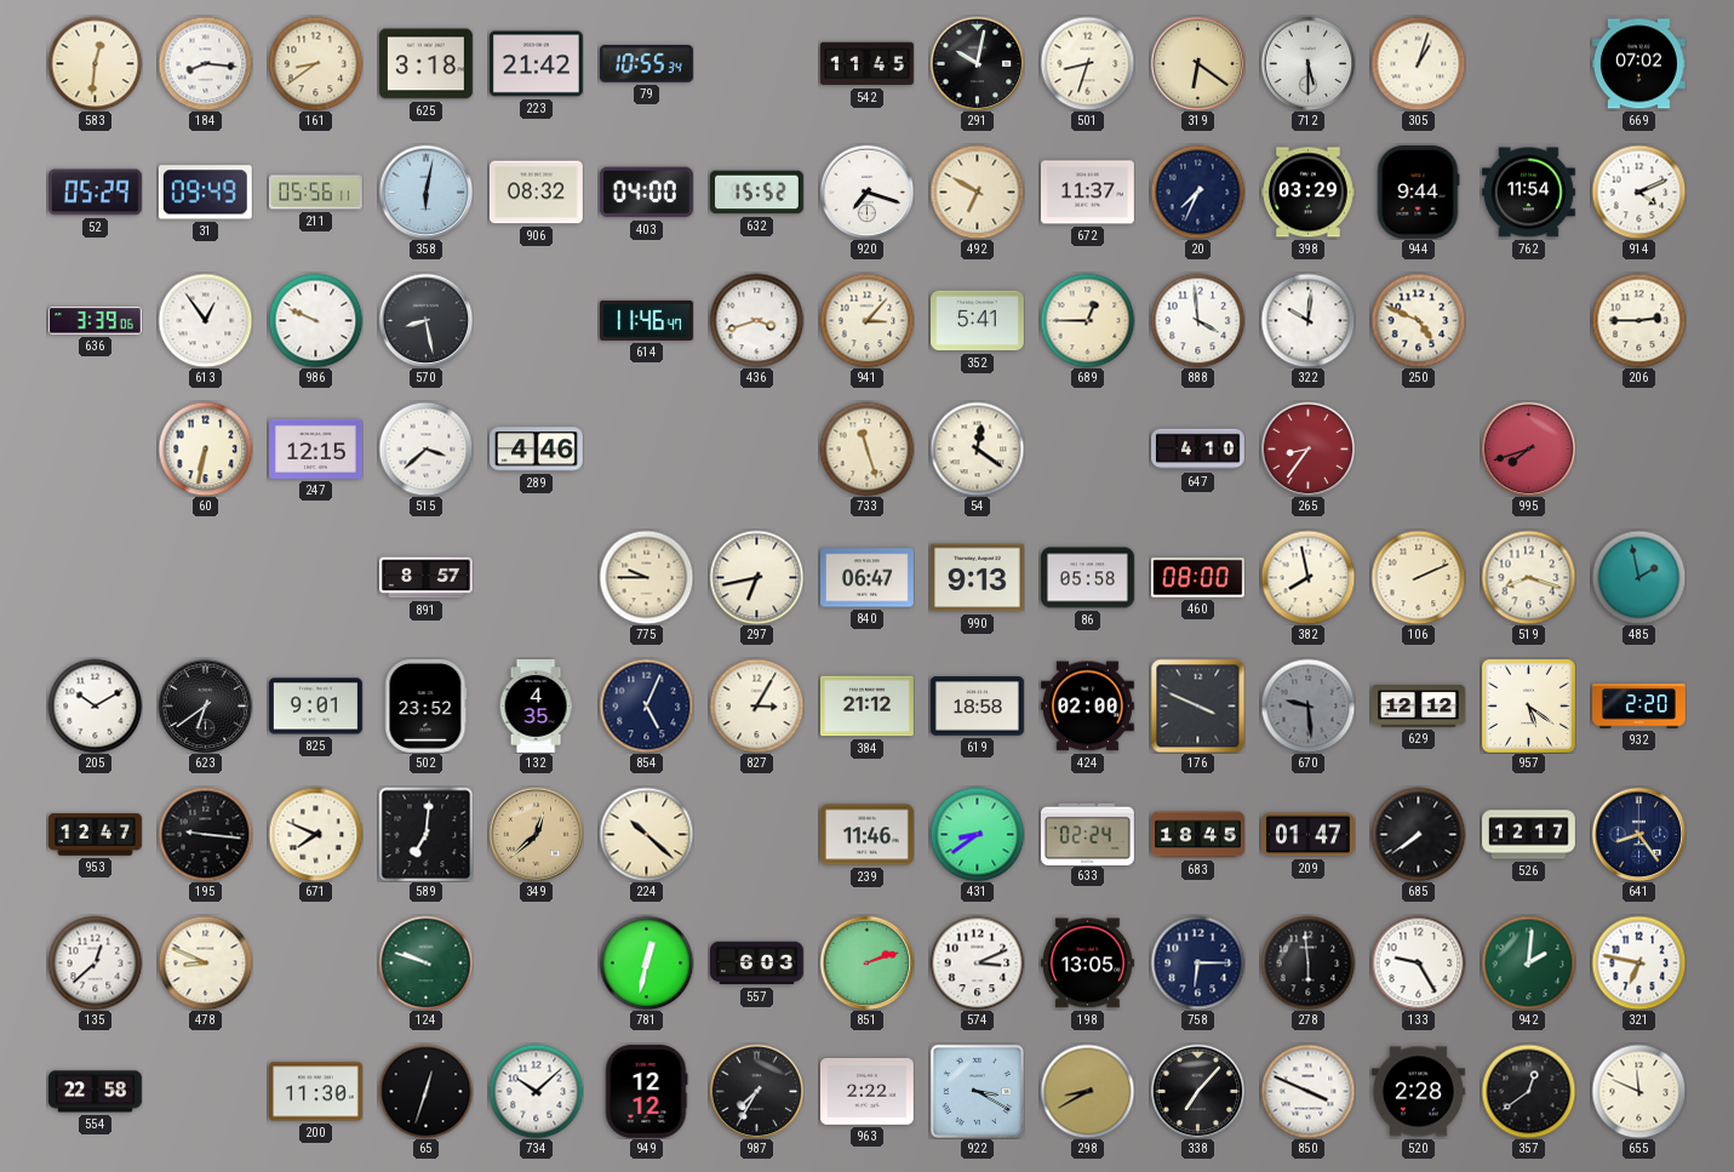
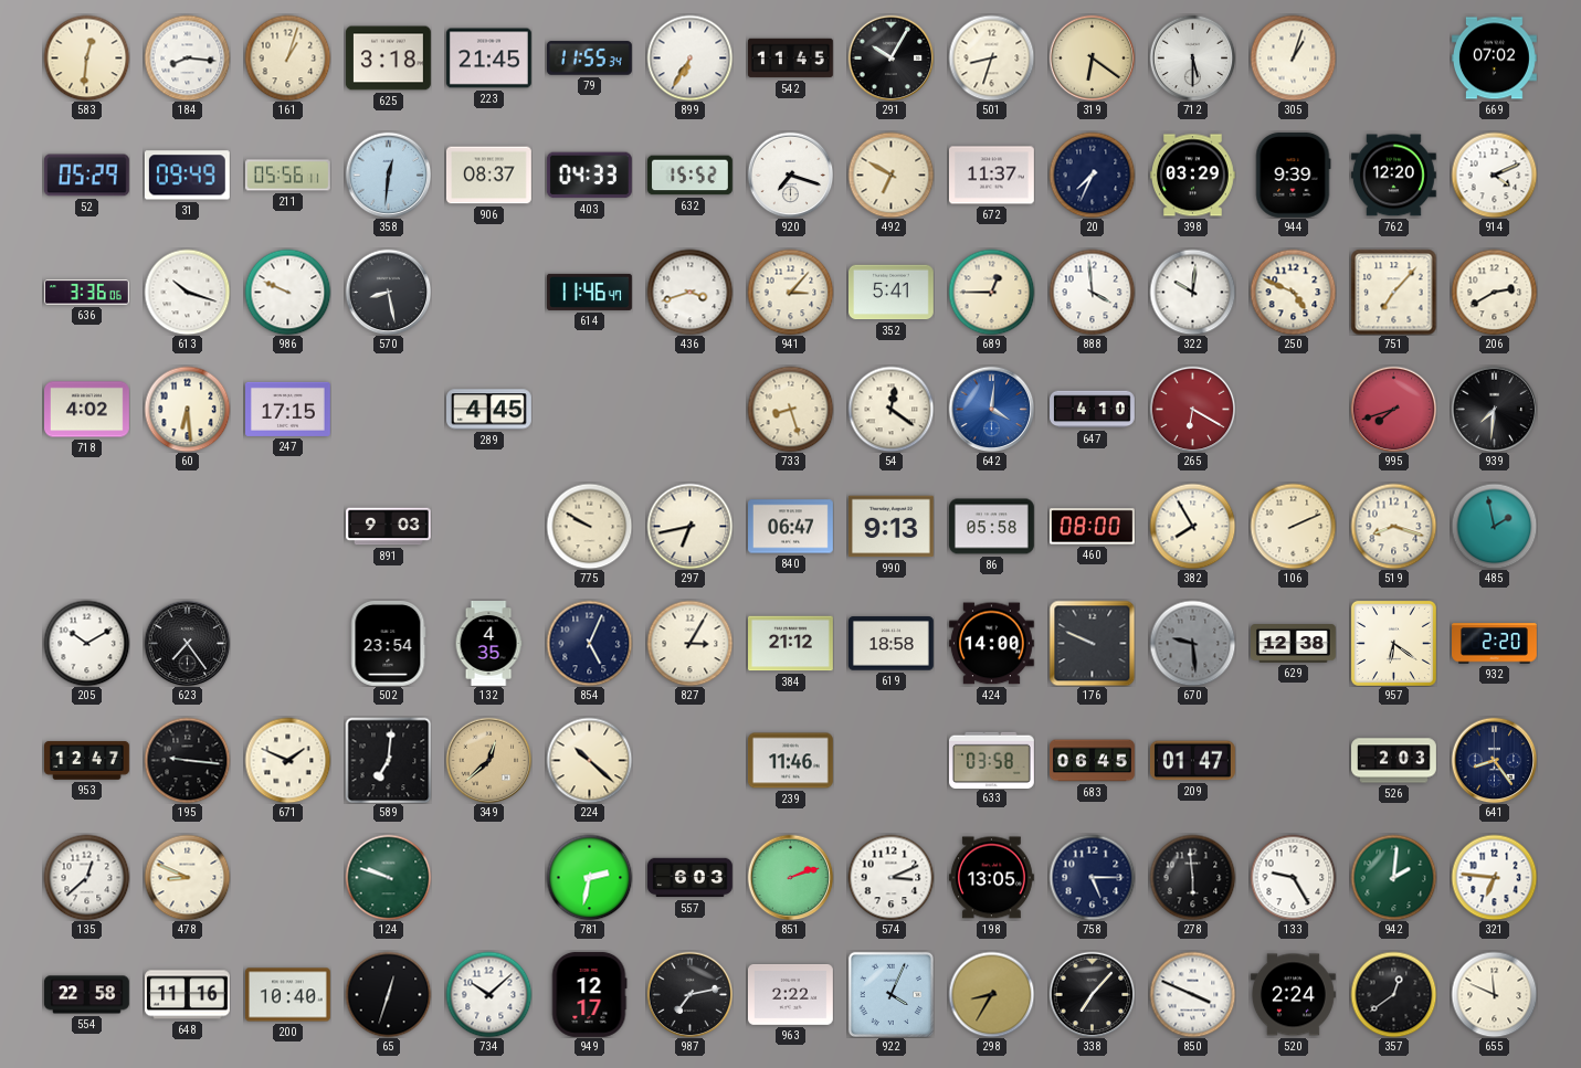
161: 8:39 -> 1:03
223: 21:42 -> 21:45
79: 10:55 -> 11:55
899: none -> 6:35
291: 10:02 -> 10:05
358: 6:02 -> 12:31
906: 08:32 -> 08:37
403: 04:00 -> 04:33
944: 9:44 -> 9:39
762: 11:54 -> 12:20
636: 3:39 -> 3:36
613: 12:54 -> 10:18
751: none -> 7:07
206: 2:45 -> 2:40
718: none -> 4:02
60: 6:32 -> 6:29
247: 12:15 -> 17:15
515: 3:38 -> none
289: 4:46 -> 4:45
733: 11:27 -> 8:27
642: none -> 4:01
265: 8:36 -> 6:20
939: none -> 7:31
891: 8:57 -> 9:03
775: 9:45 -> 9:50
382: 7:58 -> 7:55
623: 6:39 -> 7:24
825: 9:01 -> none
502: 23:52 -> 23:54
424: 02:00 -> 14:00
176: 3:49 -> 9:49
629: 12:12 -> 12:38
957: 5:21 -> 6:21
671: 7:49 -> 1:49
431: 8:39 -> none
633: 02:24 -> 03:58
683: 18:45 -> 06:45
685: 7:39 -> none
526: 12:17 -> 2:03
781: 12:32 -> 2:32
758: 6:15 -> 5:15
321: 6:47 -> 6:46
648: none -> 11:16
200: 11:30 -> 10:40
949: 12:12 -> 12:17
987: 7:35 -> 7:13
922: 3:20 -> 4:04
298: 8:40 -> 8:35
520: 2:28 -> 2:24
